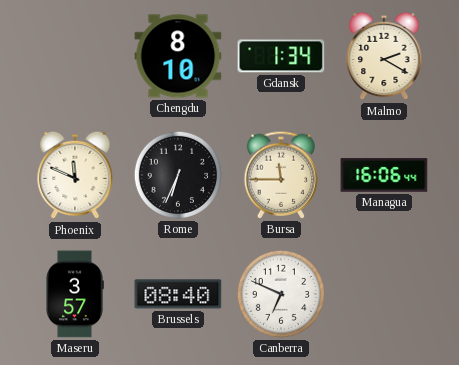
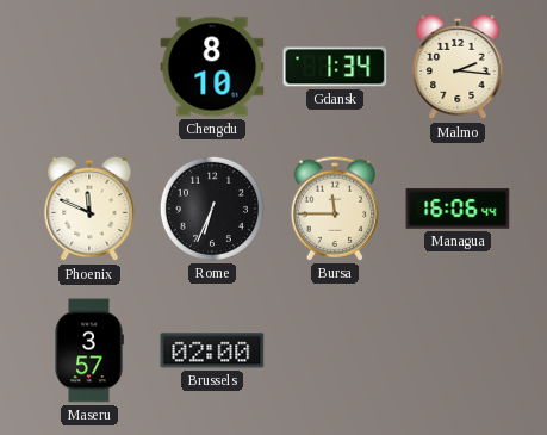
Malmo: 2:20 -> 2:16
Brussels: 08:40 -> 02:00
Canberra: 6:49 -> none
